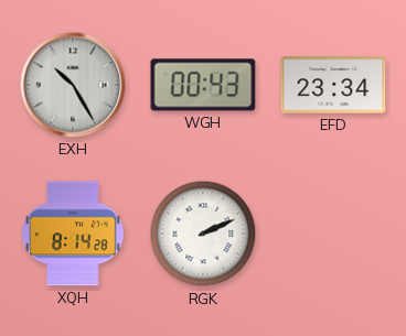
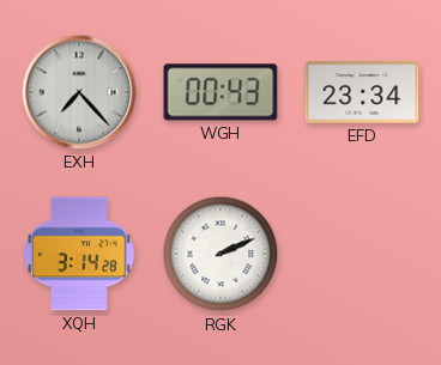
EXH: 10:25 -> 7:23
XQH: 8:14 -> 3:14
